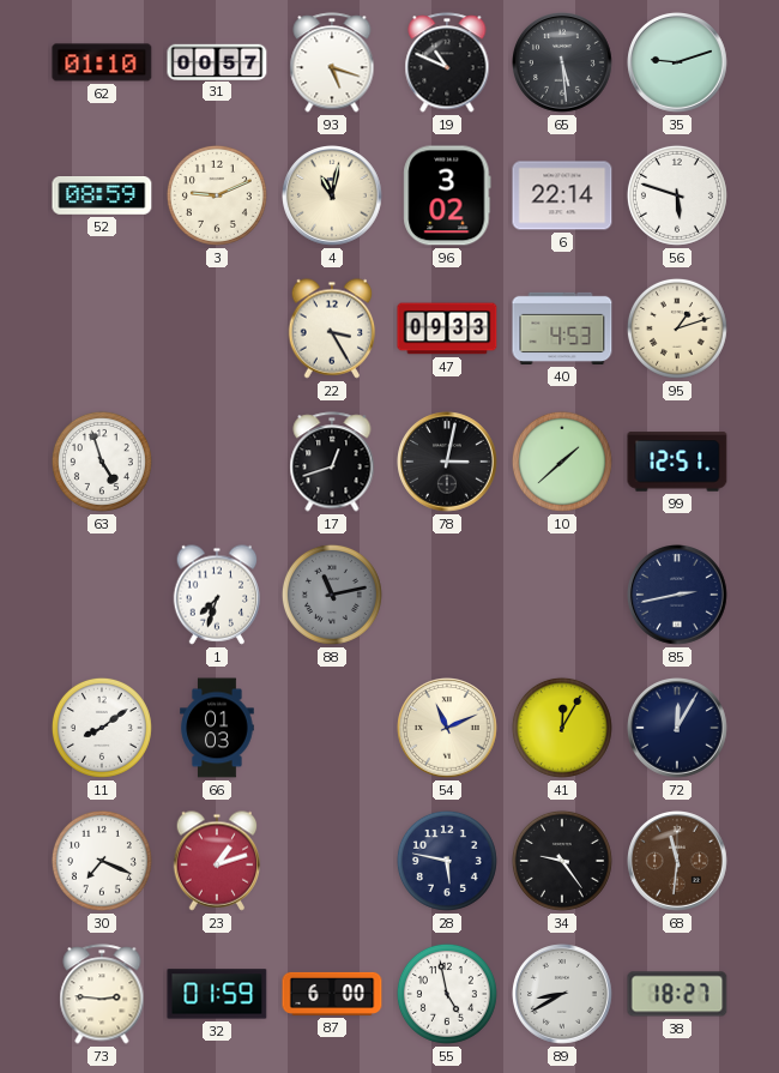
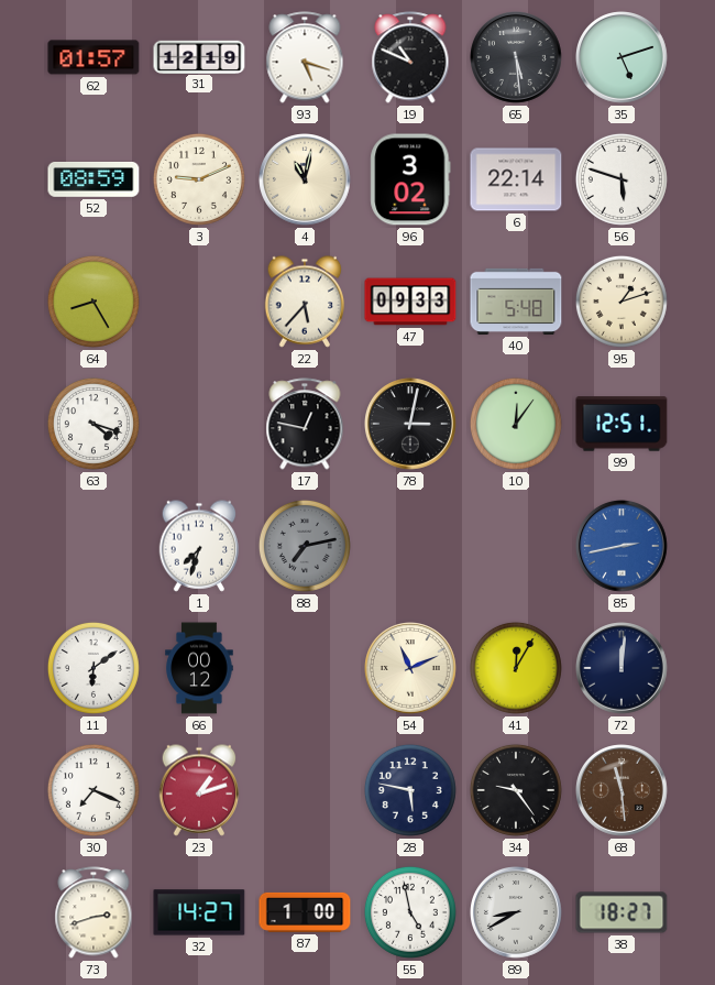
62: 01:10 -> 01:57
31: 00:57 -> 12:19
35: 9:12 -> 5:12
64: none -> 8:25
22: 3:25 -> 5:37
40: 4:53 -> 5:48
63: 4:57 -> 4:18
17: 12:42 -> 12:47
10: 1:38 -> 12:06
88: 11:13 -> 7:13
85 dial: navy -> blue
11: 8:09 -> 6:09
66: 01:03 -> 00:12
72: 12:05 -> 12:01
68: 11:31 -> 11:29
73: 2:46 -> 2:42
32: 01:59 -> 14:27
87: 6:00 -> 1:00
